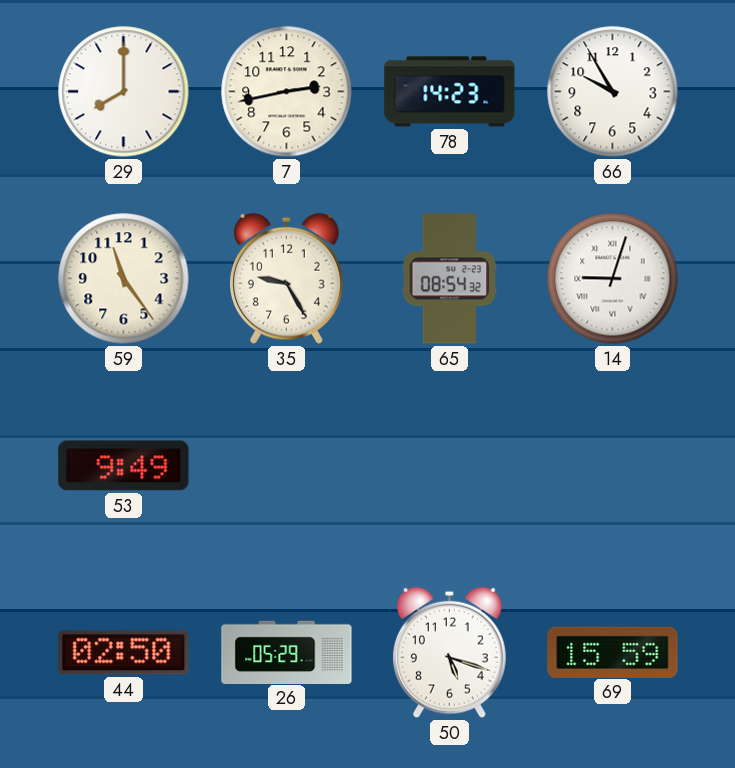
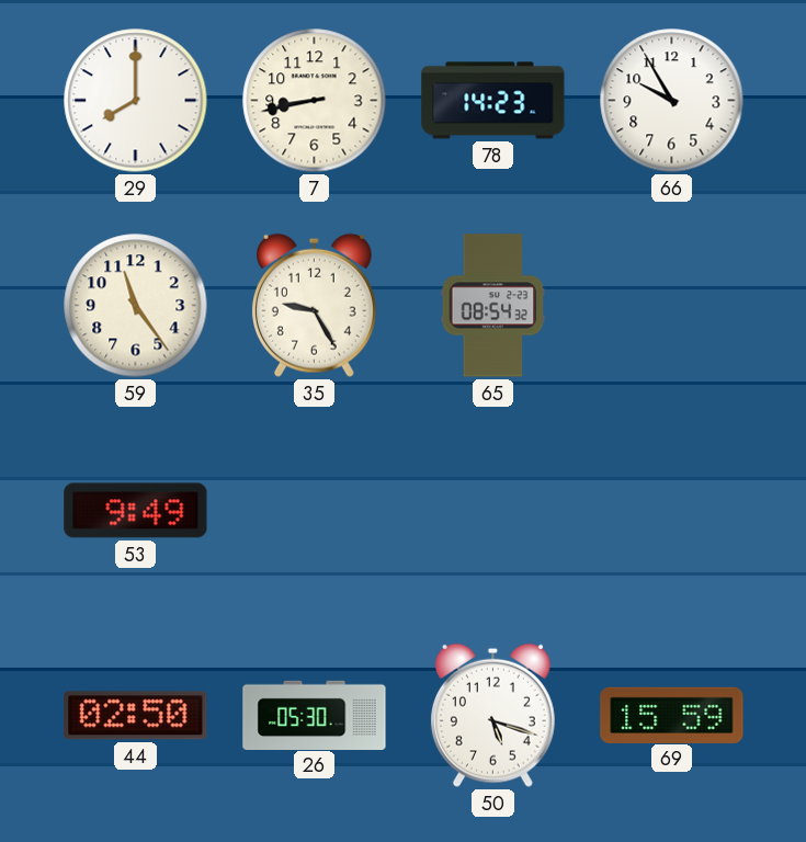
7: 2:43 -> 8:43
14: 9:03 -> none
26: 05:29 -> 05:30
